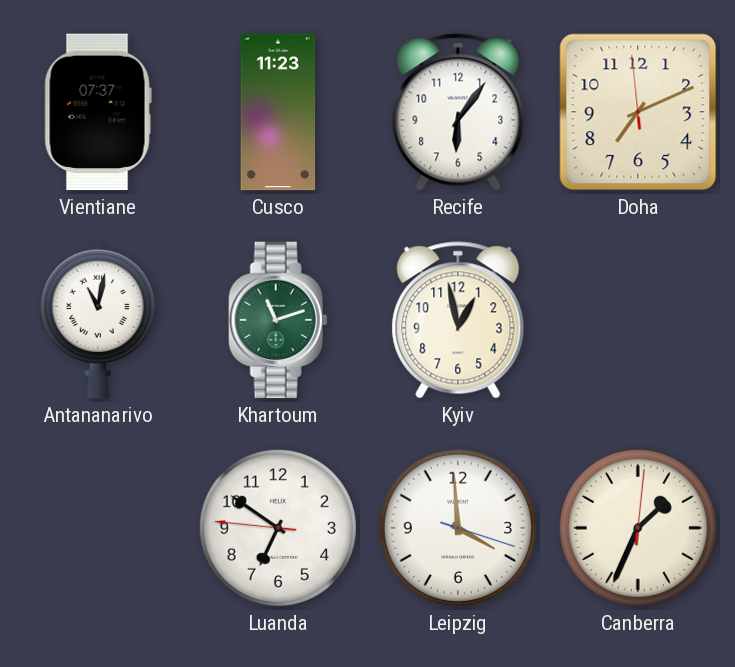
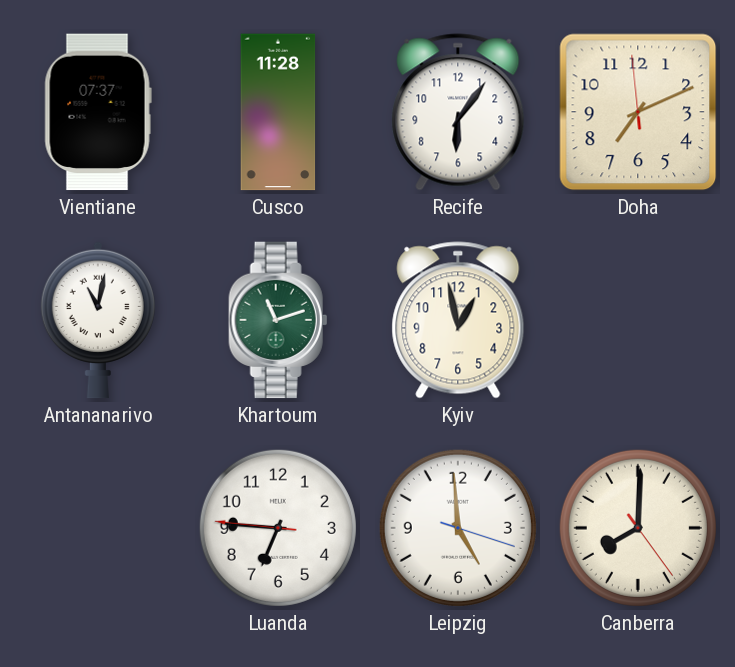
Cusco: 11:23 -> 11:28
Luanda: 6:50 -> 6:45
Leipzig: 3:59 -> 4:59
Canberra: 1:34 -> 8:00
